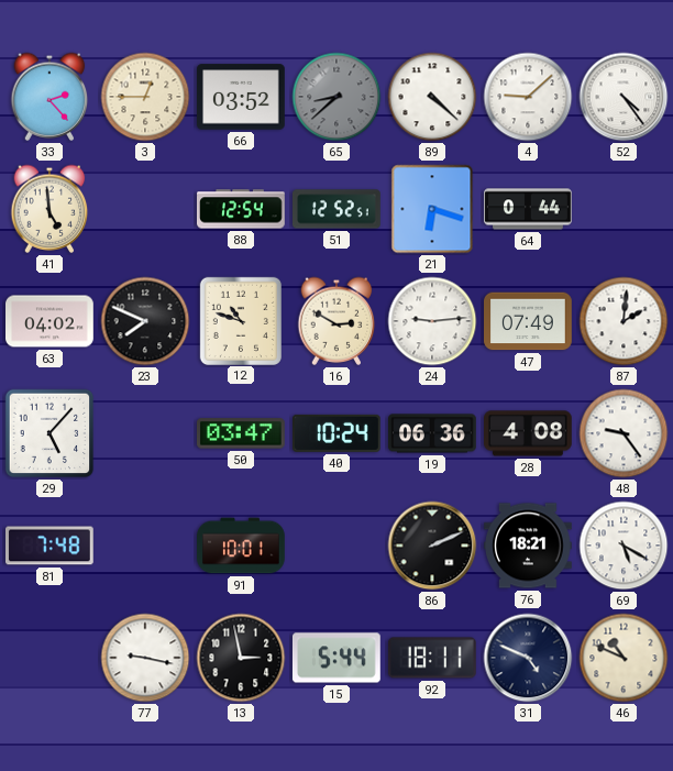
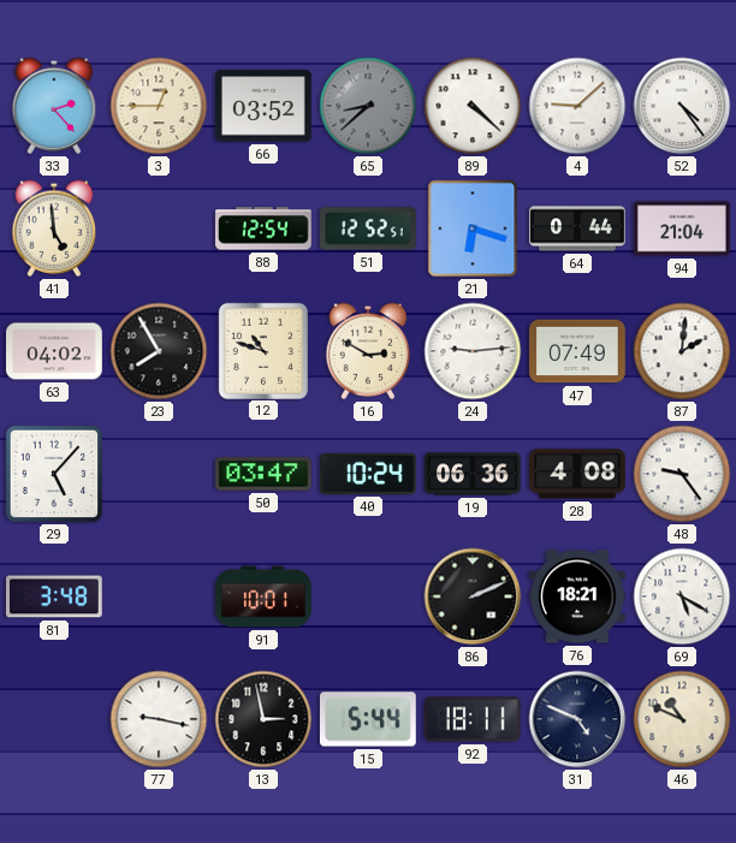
94: none -> 21:04
23: 7:49 -> 7:55
81: 7:48 -> 3:48
